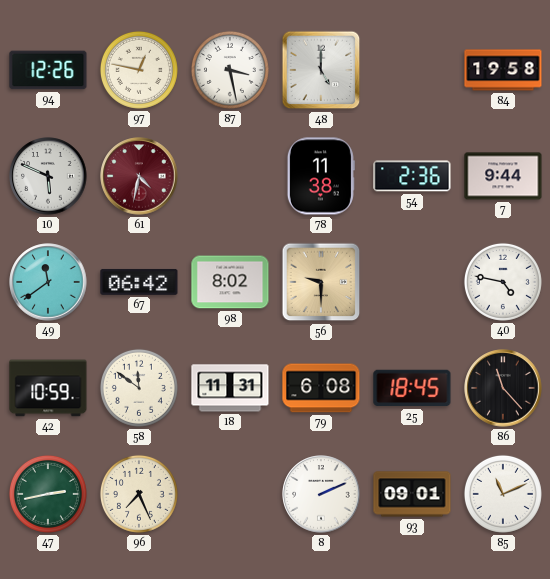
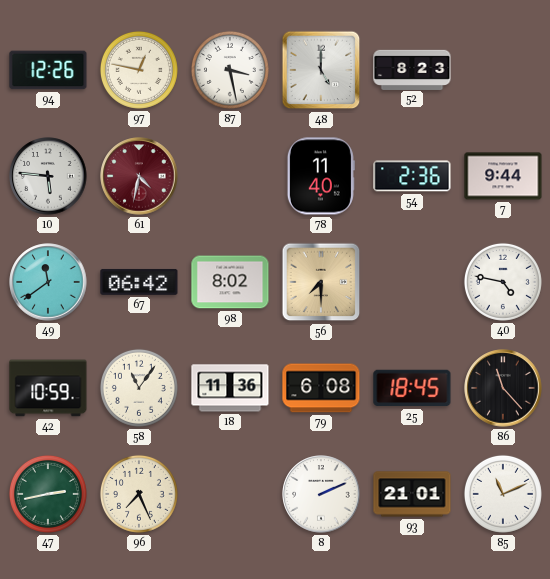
52: none -> 8:23
84: 19:58 -> none
10: 5:49 -> 5:46
78: 11:38 -> 11:40
56: 9:30 -> 7:30
58: 11:51 -> 11:06
18: 11:31 -> 11:36
93: 09:01 -> 21:01
